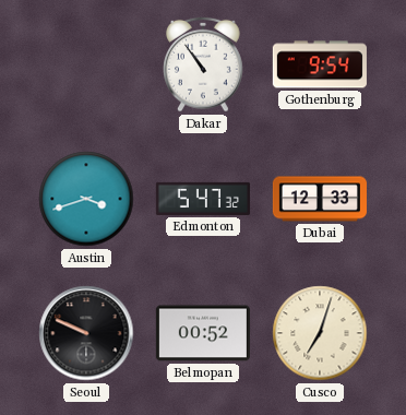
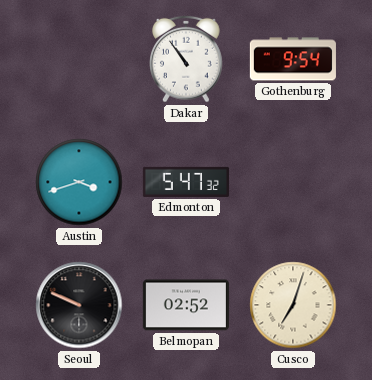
Dubai: 12:33 -> none
Belmopan: 00:52 -> 02:52
